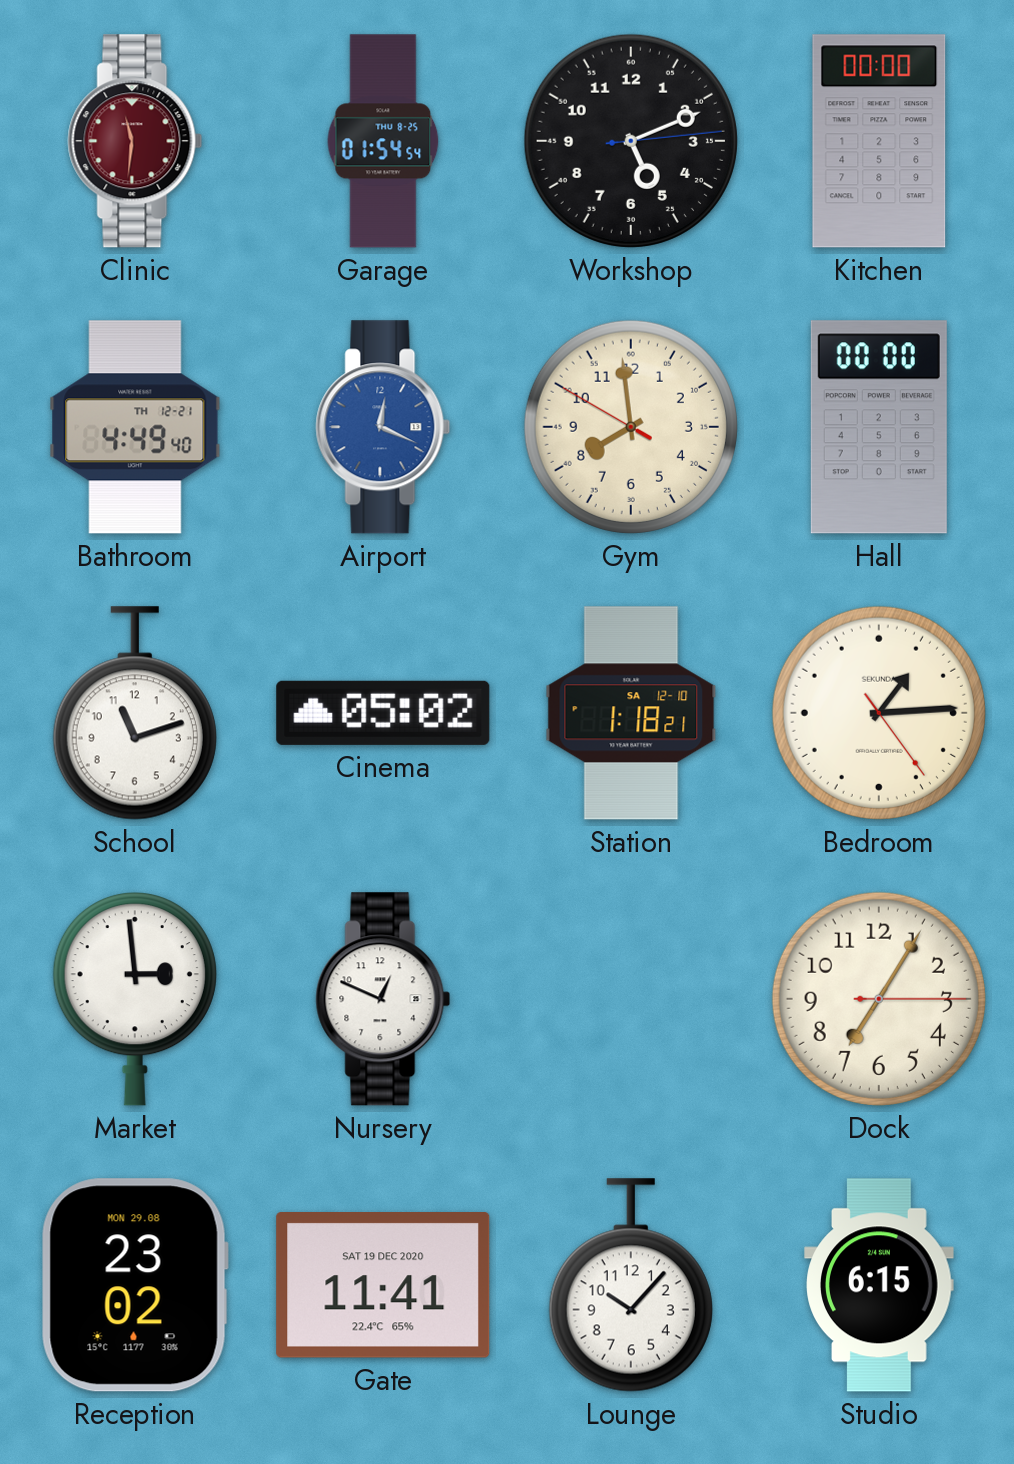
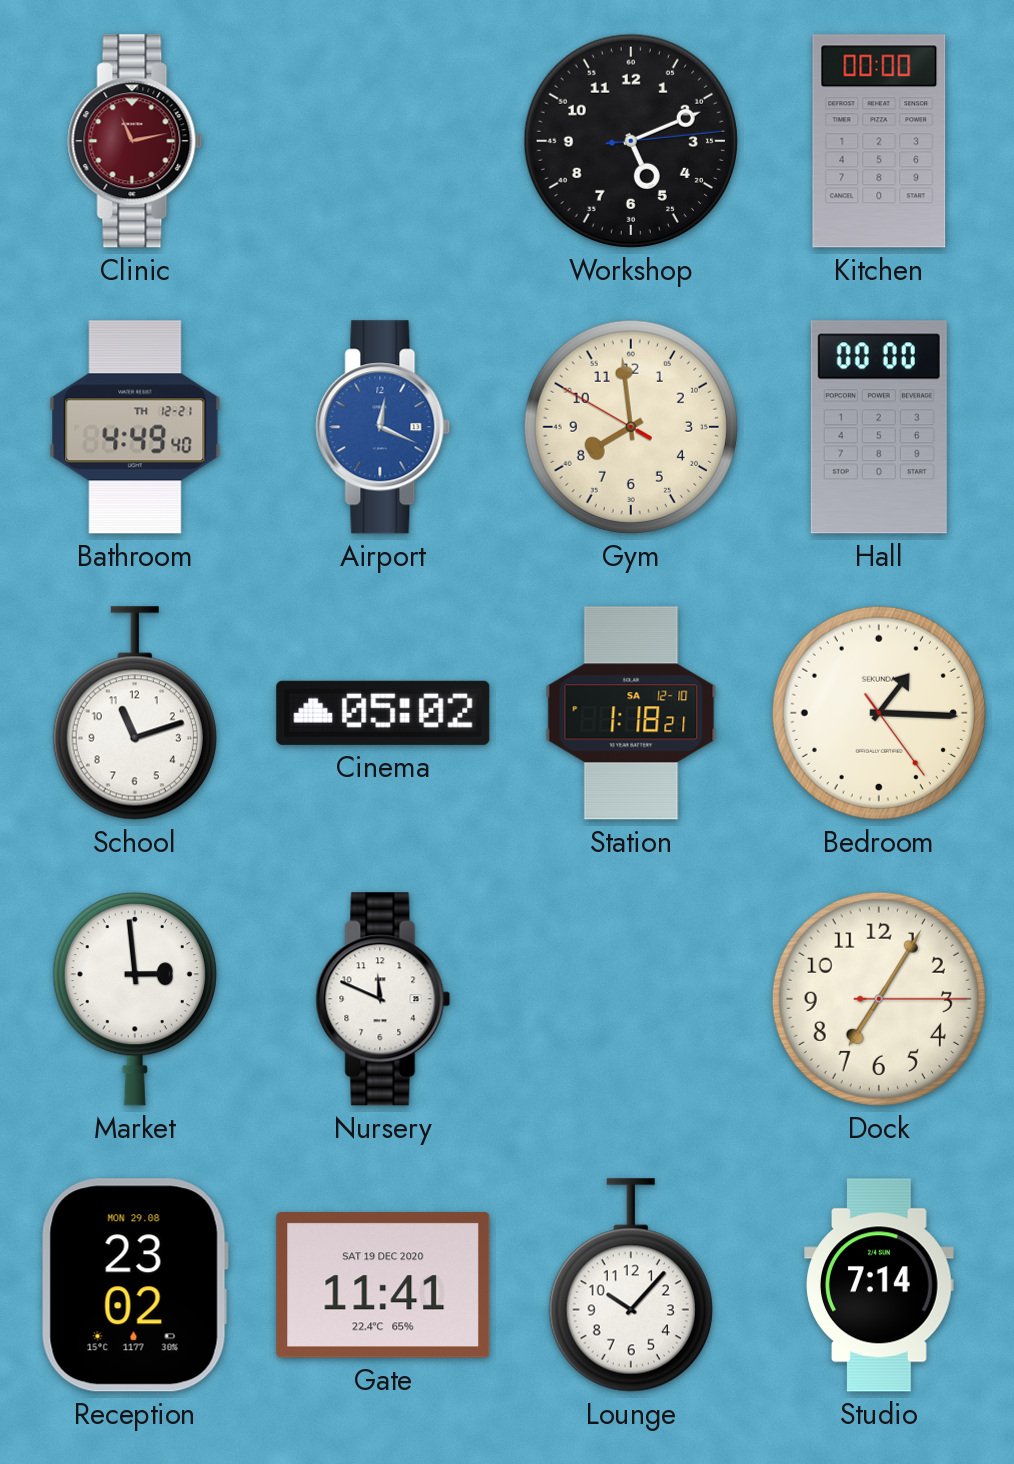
Clinic: 11:31 -> 11:13
Garage: 01:54 -> none
Bedroom: 1:14 -> 1:15
Nursery: 12:49 -> 11:49
Studio: 6:15 -> 7:14
